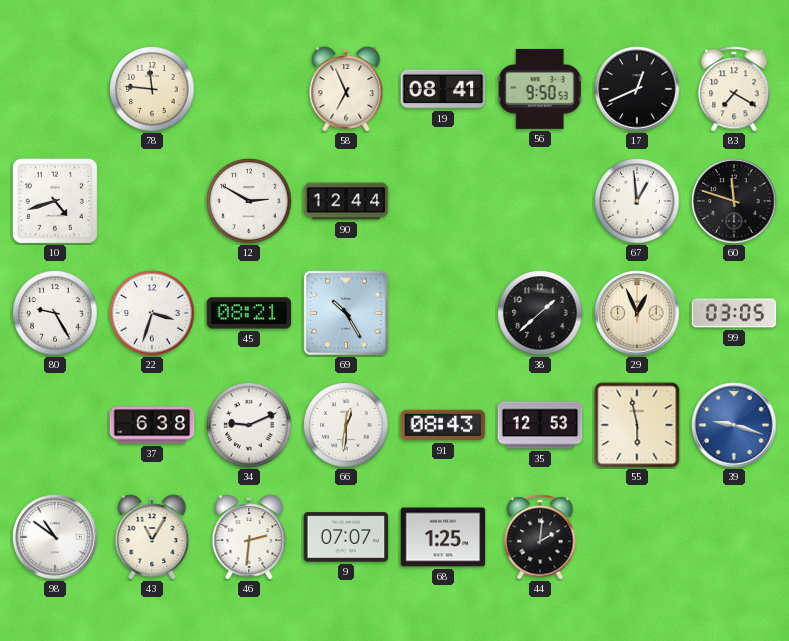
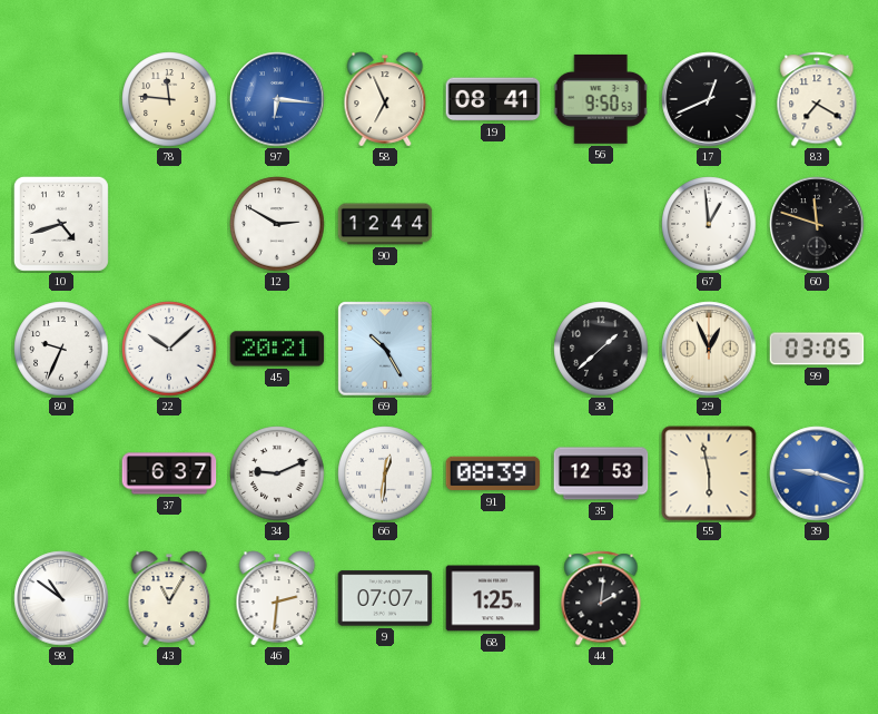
97: none -> 6:16
80: 9:25 -> 9:34
22: 3:33 -> 10:08
45: 08:21 -> 20:21
37: 6:38 -> 6:37
91: 08:43 -> 08:39
